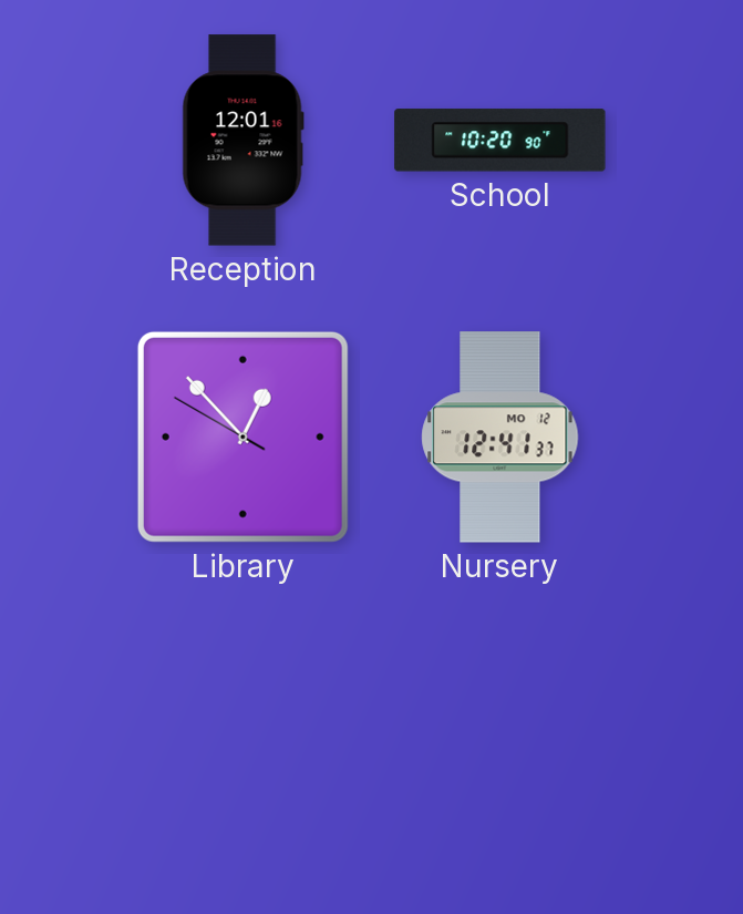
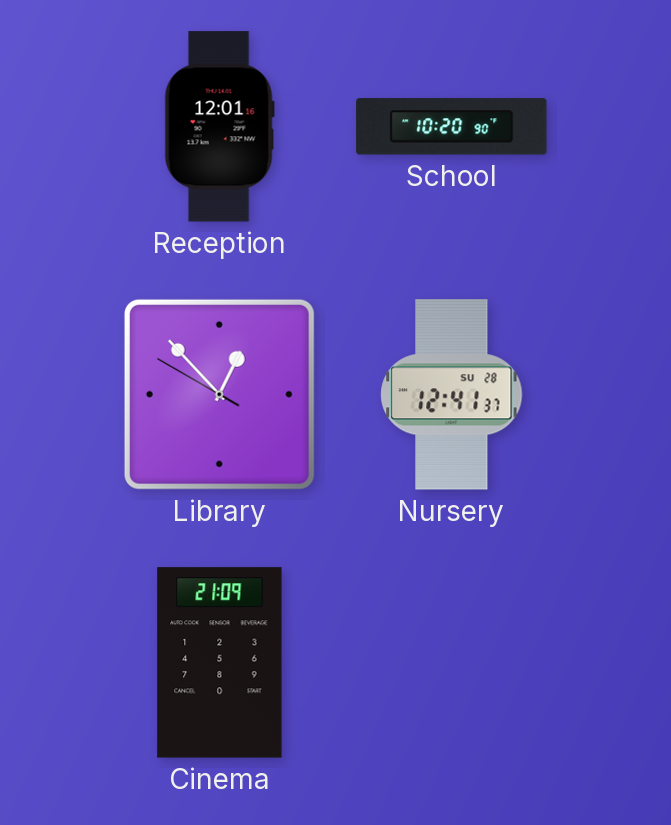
Nursery date: MO 12 -> SU 28
Cinema: none -> 21:09
